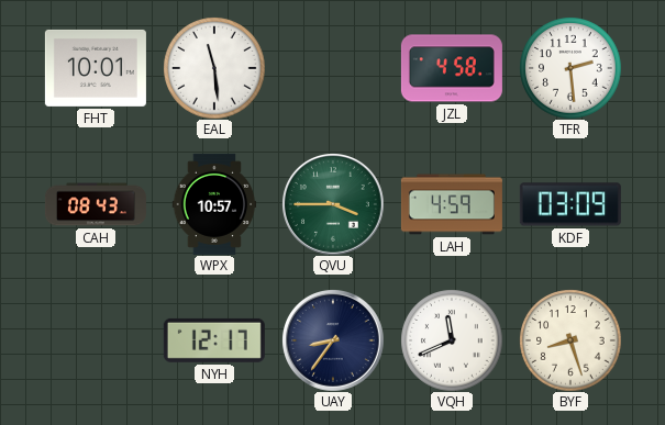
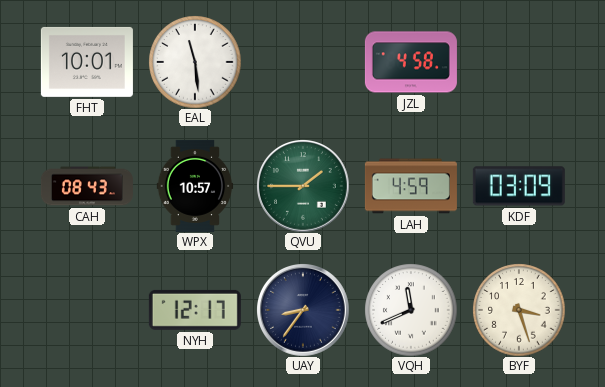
TFR: 2:29 -> none
QVU: 3:45 -> 1:45
BYF: 8:27 -> 3:27
